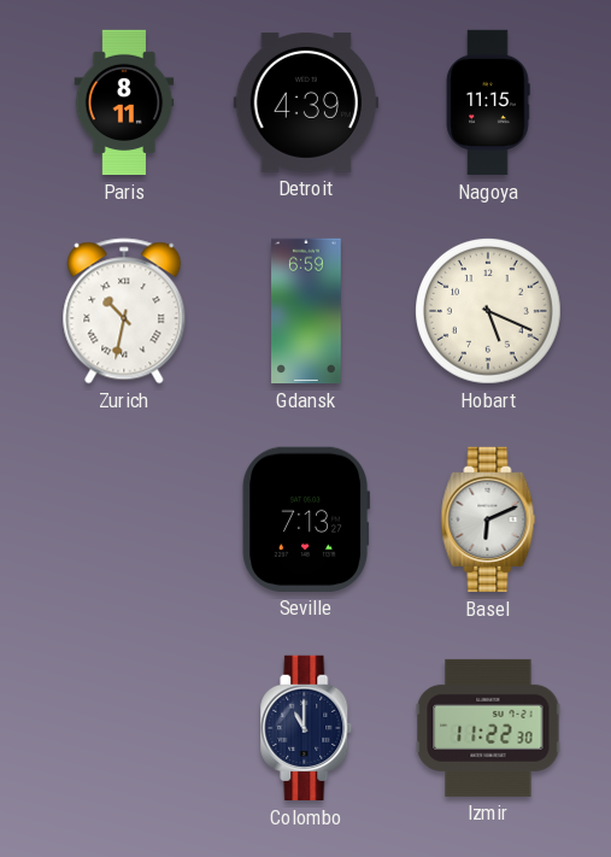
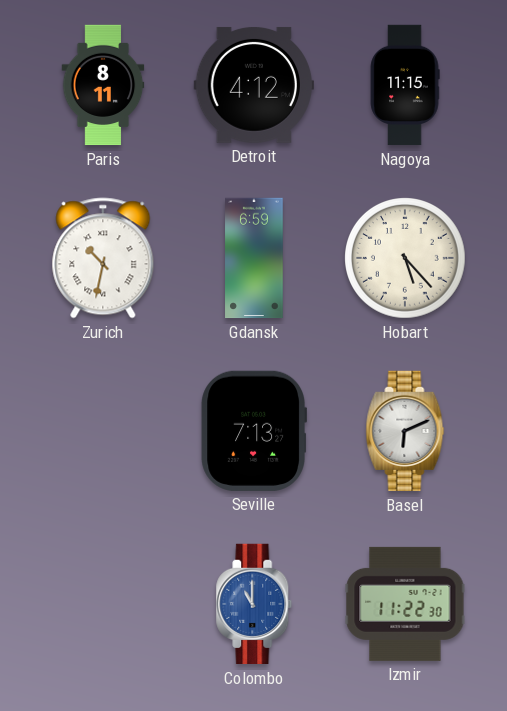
Detroit: 4:39 -> 4:12
Hobart: 5:19 -> 5:23
Colombo dial: navy -> blue
